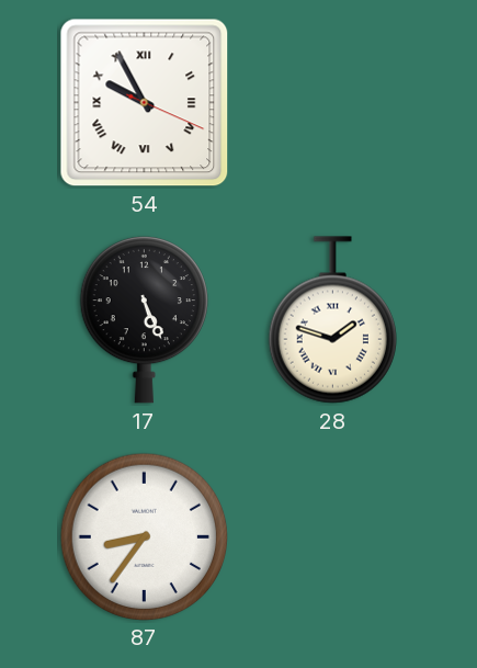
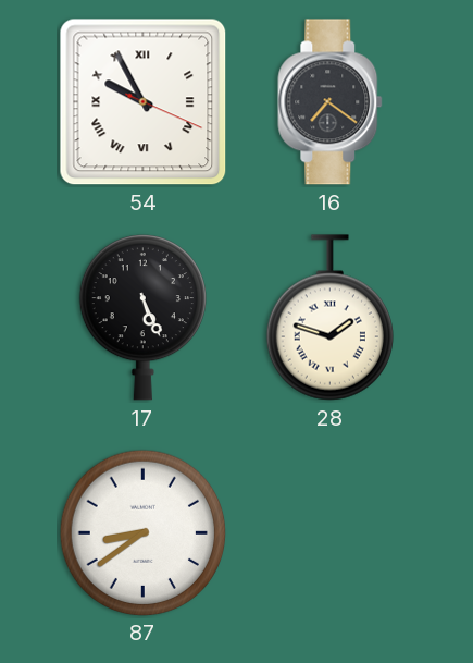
16: none -> 7:21
87: 8:36 -> 8:39
